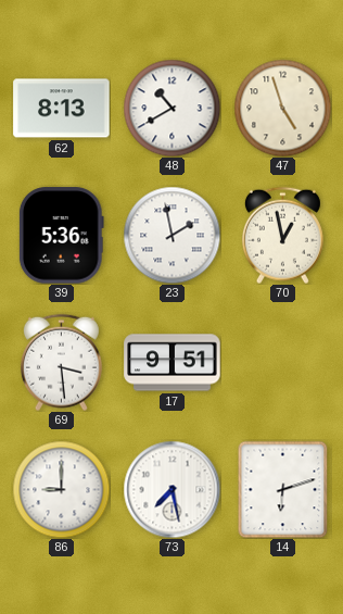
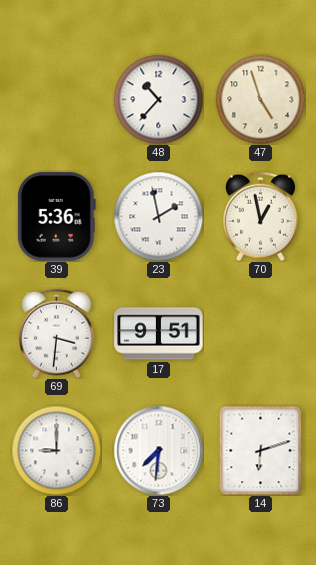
62: 8:13 -> none
48: 10:40 -> 10:37
69: 3:29 -> 3:31
73: 7:28 -> 7:31
